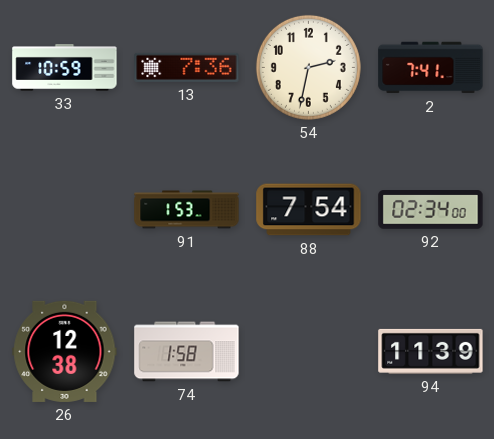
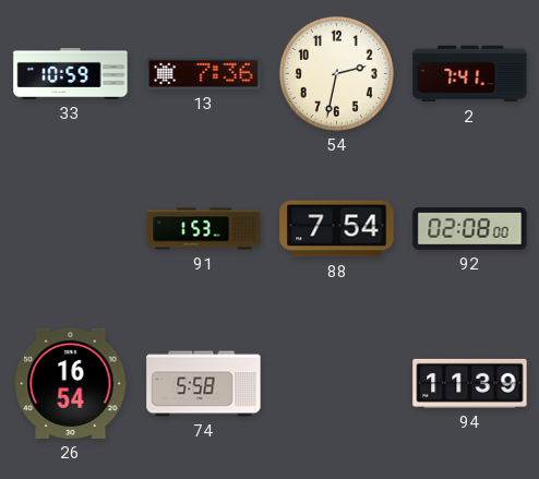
92: 02:34 -> 02:08
26: 12:38 -> 16:54
74: 1:58 -> 5:58
